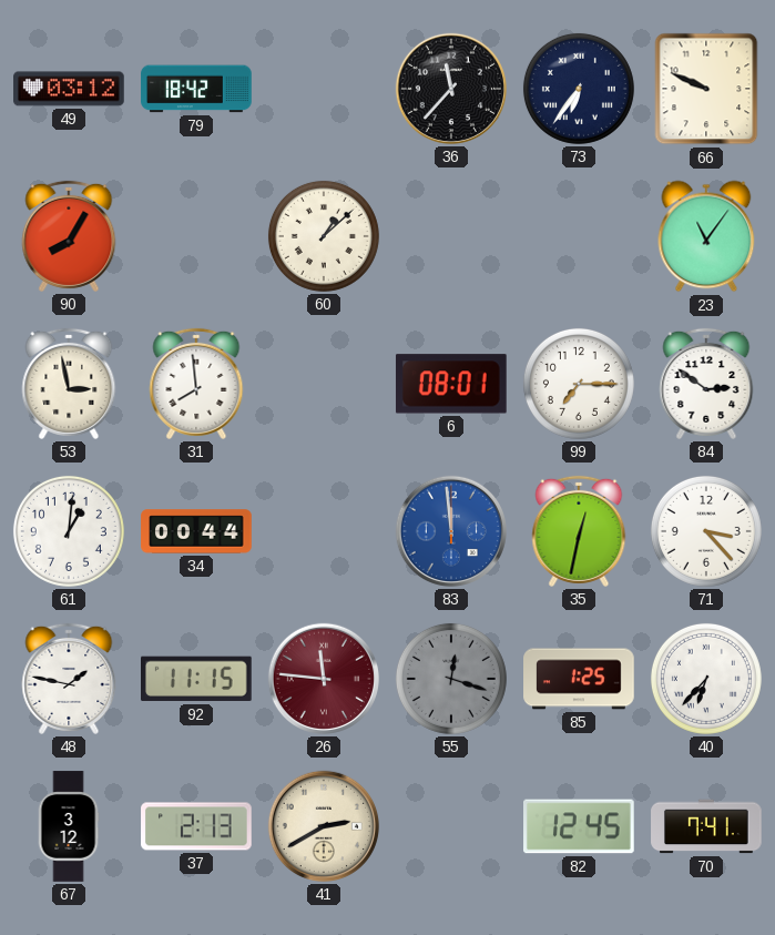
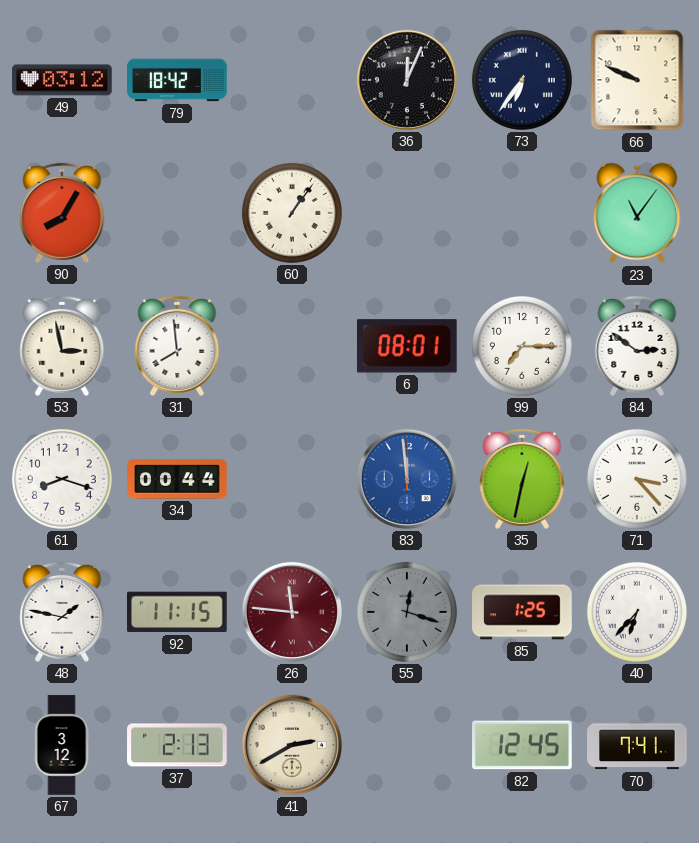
36: 11:37 -> 12:04
60: 1:08 -> 1:06
61: 1:01 -> 8:18
